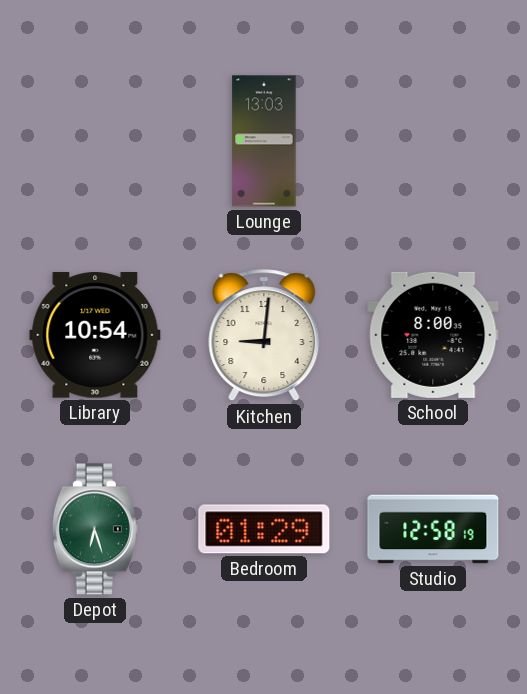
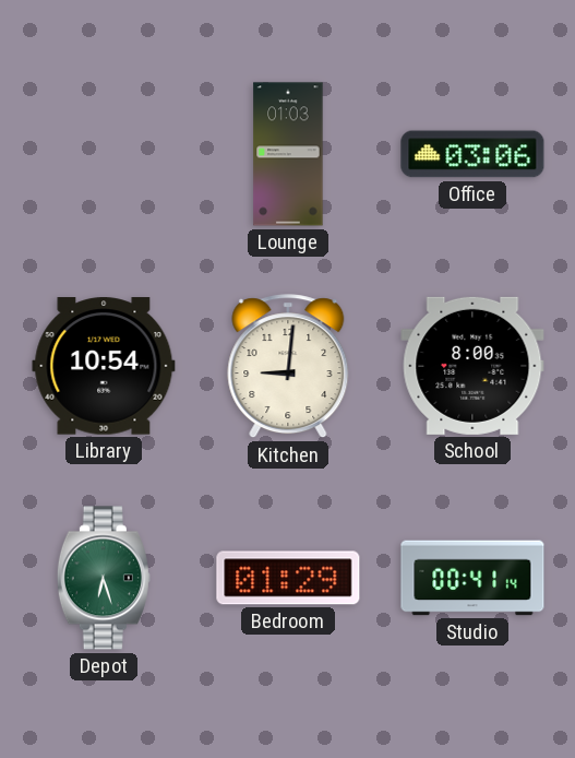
Lounge: 13:03 -> 01:03
Office: none -> 03:06
Studio: 12:58 -> 00:41
